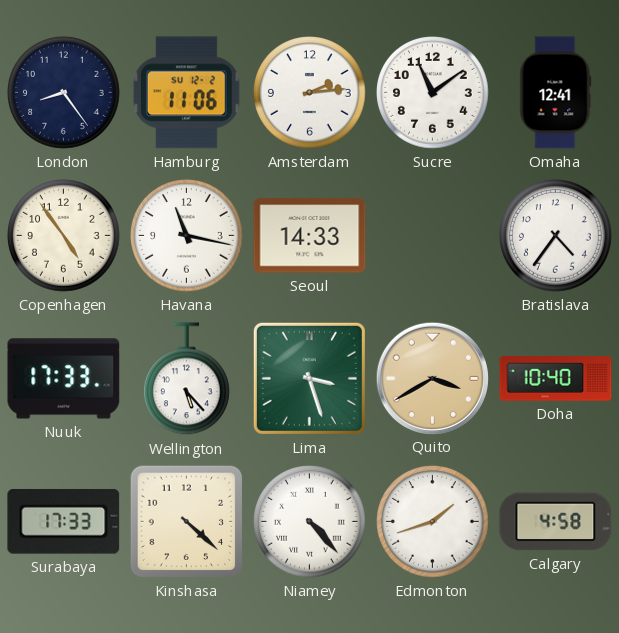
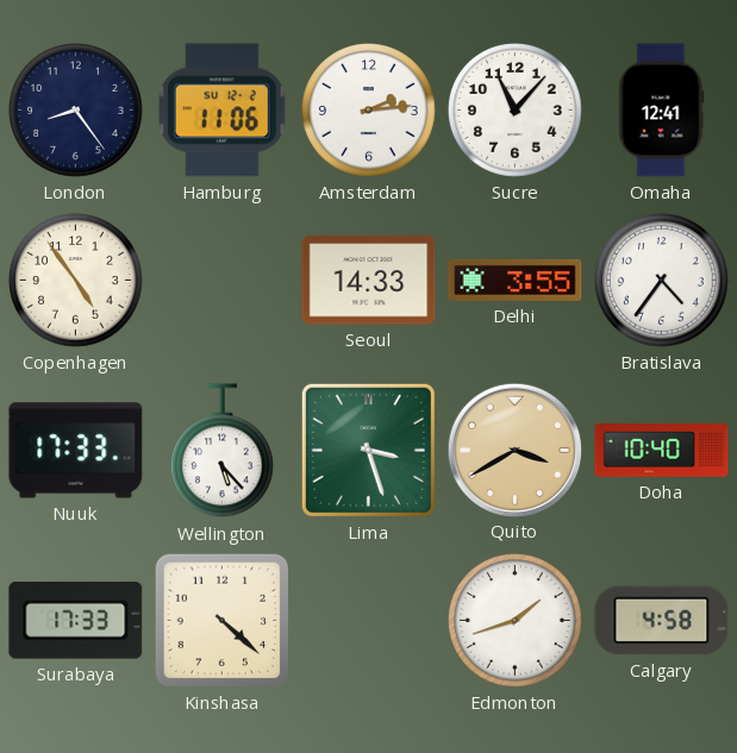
Sucre: 11:09 -> 11:07
Havana: 11:17 -> none
Delhi: none -> 3:55
Niamey: 4:23 -> none
